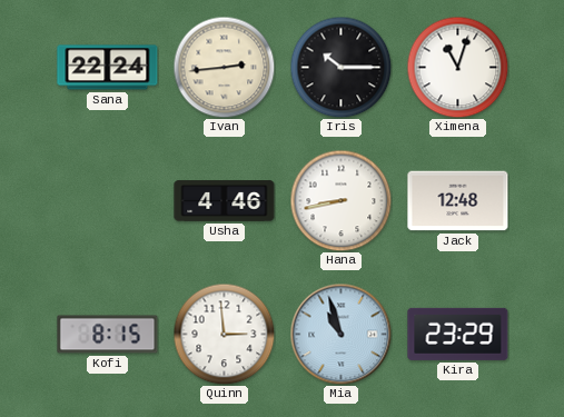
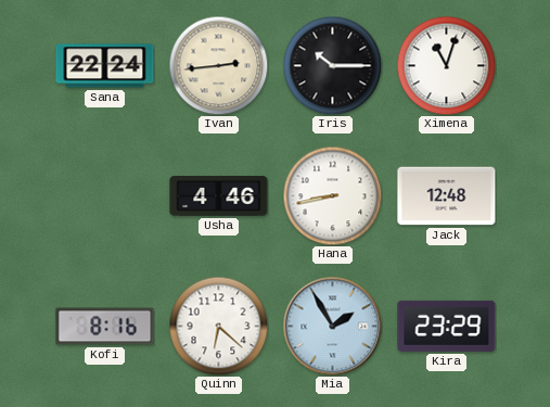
Kofi: 8:15 -> 8:16
Quinn: 2:59 -> 6:22
Mia: 10:57 -> 1:55
